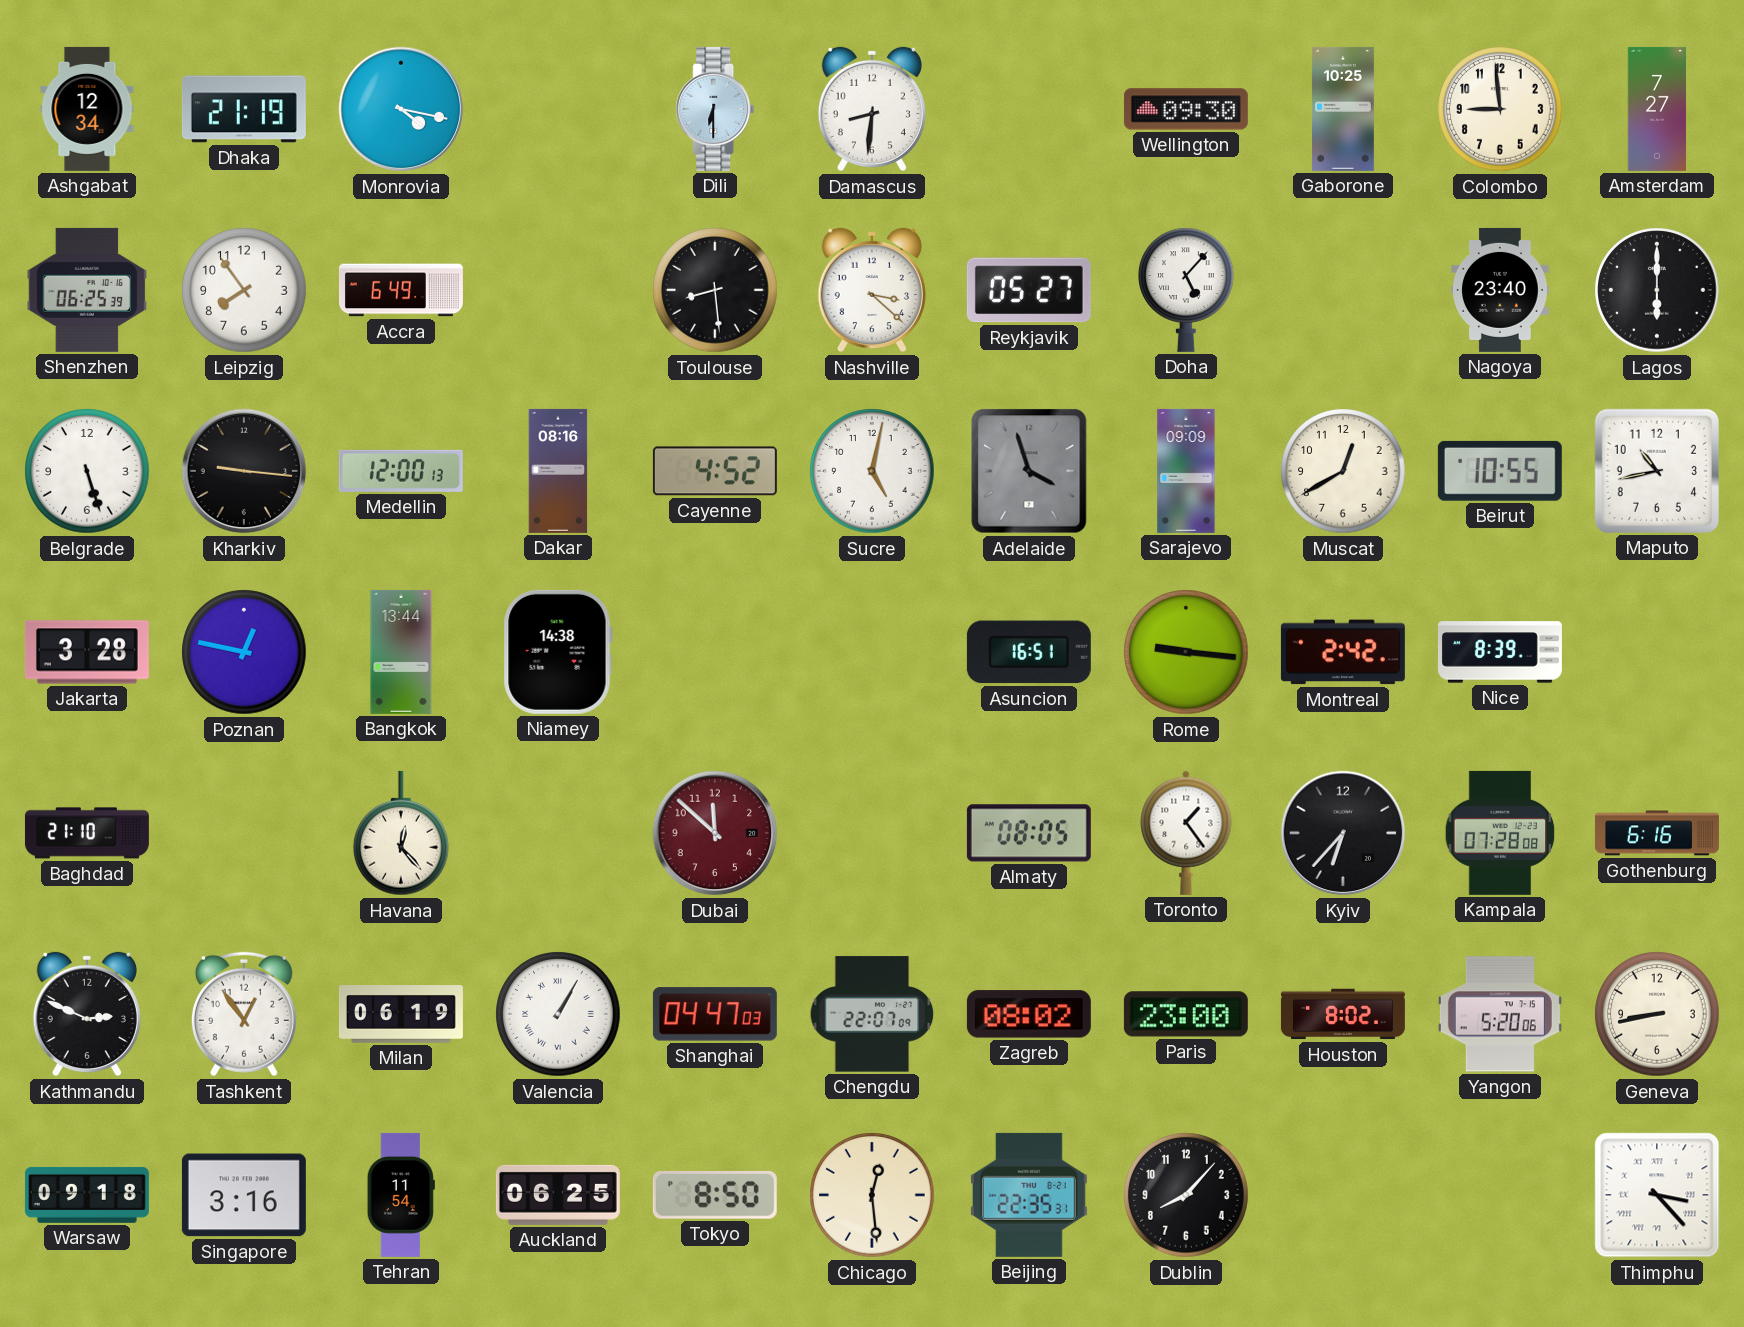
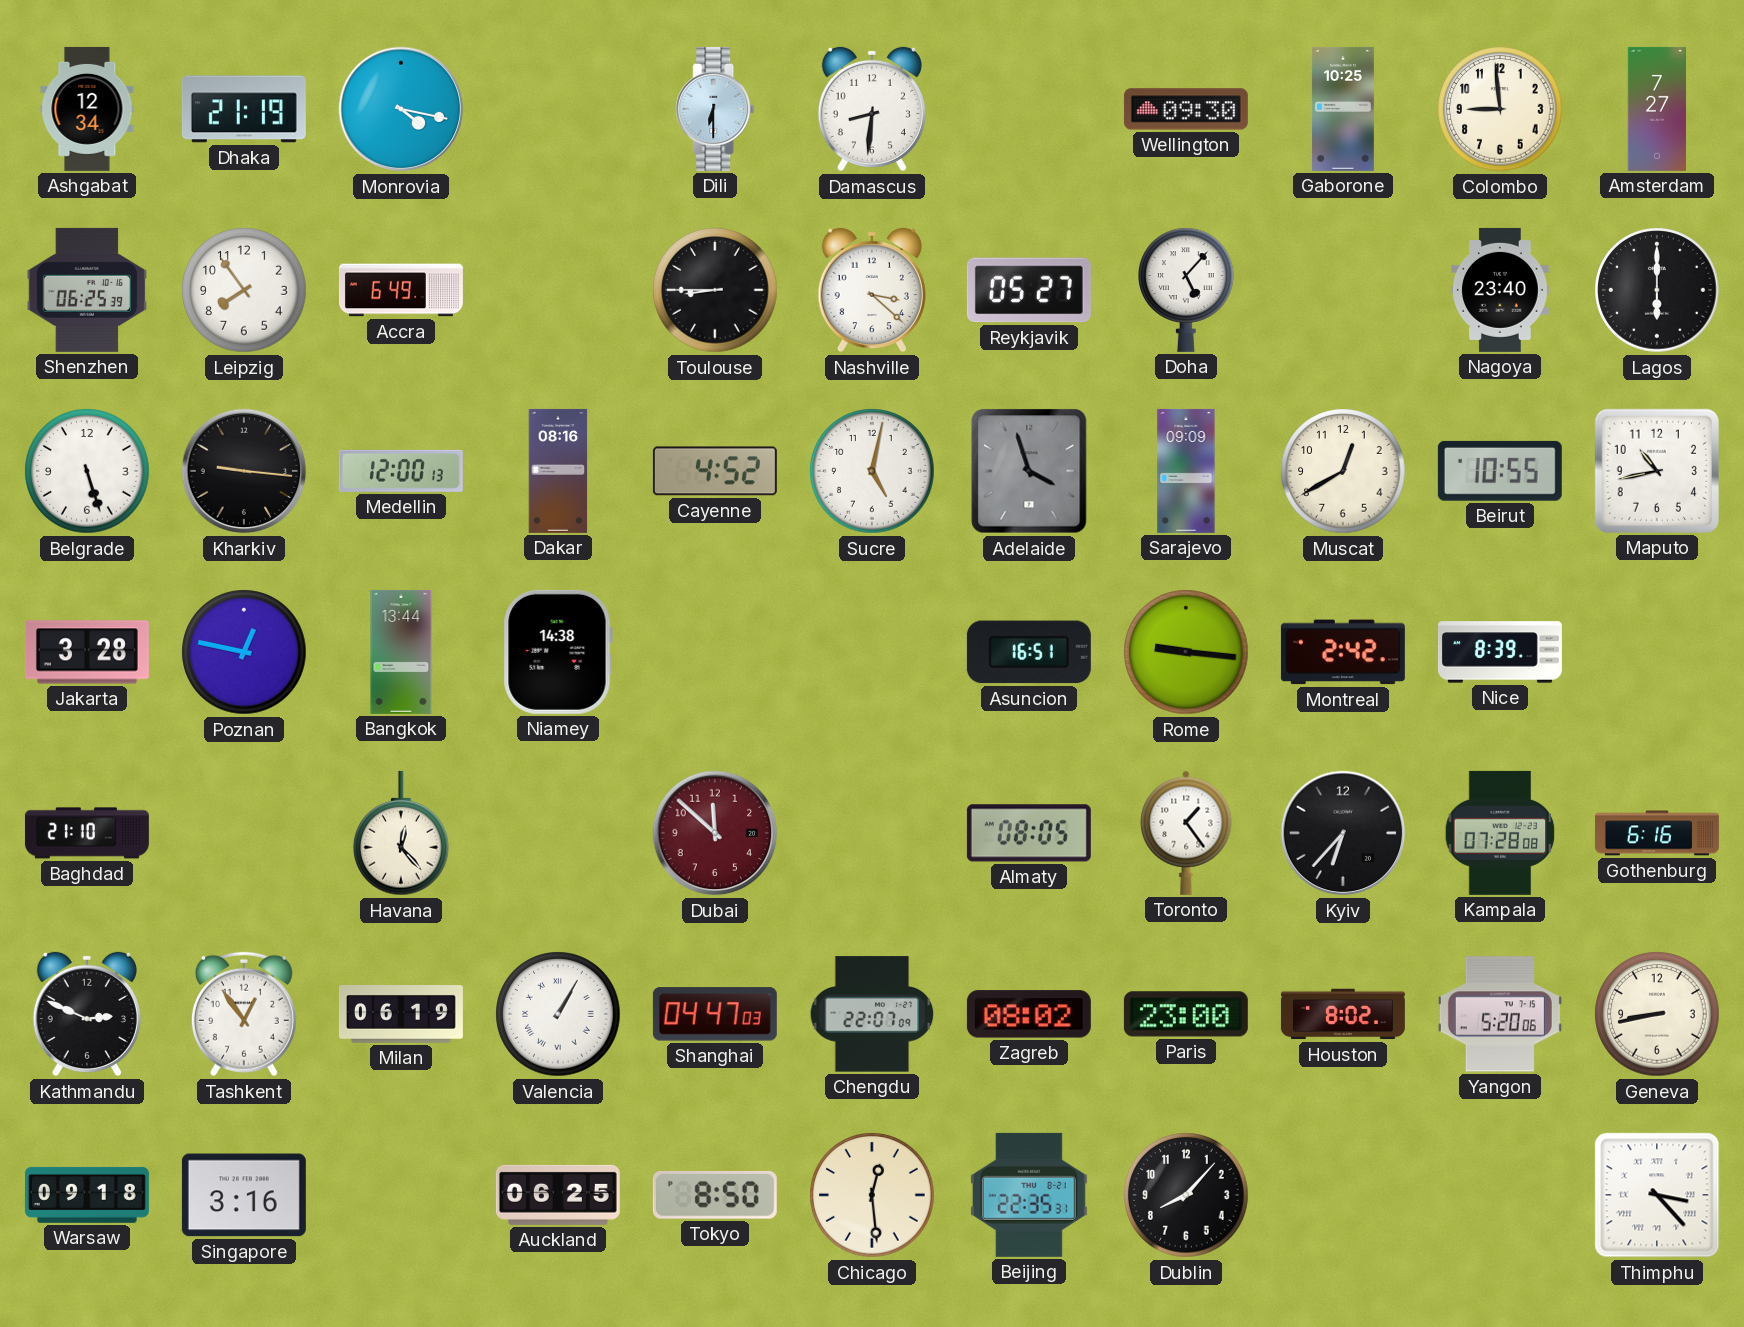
Toulouse: 8:29 -> 8:45
Tehran: 11:54 -> none
